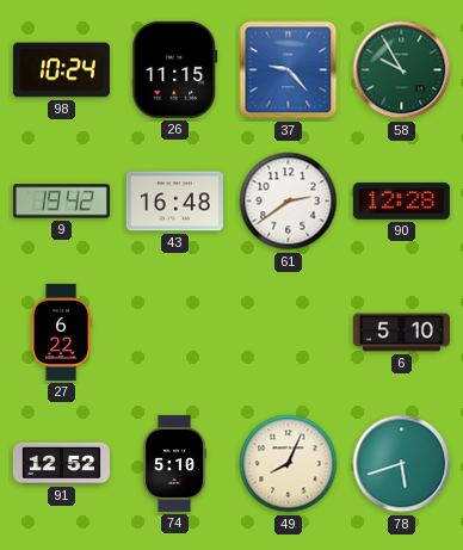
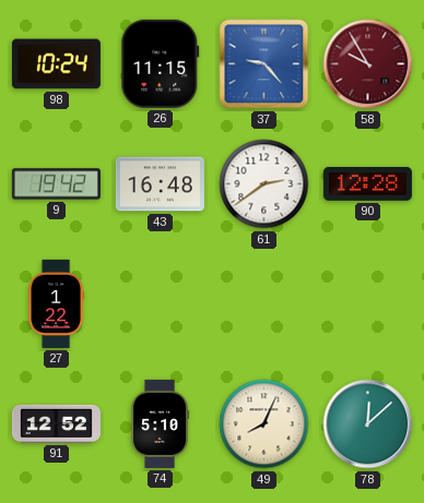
58 dial: green -> burgundy
27: 6:22 -> 1:22
6: 5:10 -> none
78: 5:42 -> 12:08
